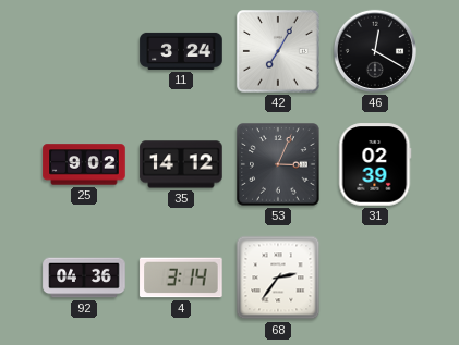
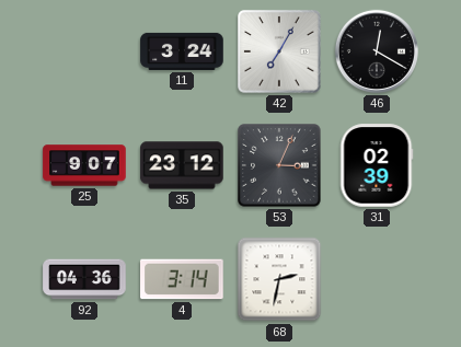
25: 9:02 -> 9:07
35: 14:12 -> 23:12
68: 2:36 -> 2:32
